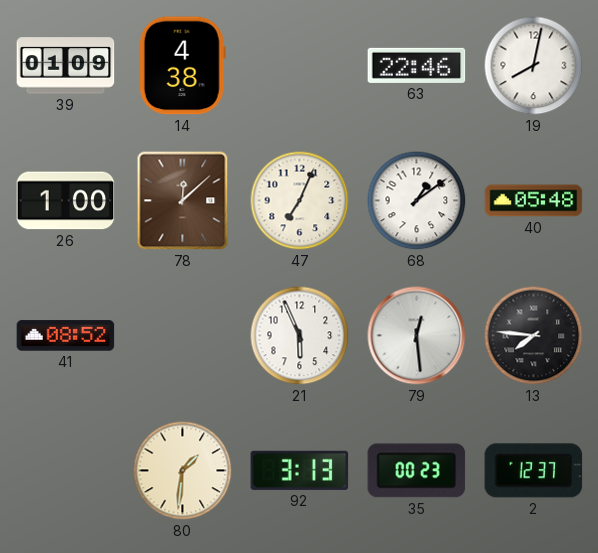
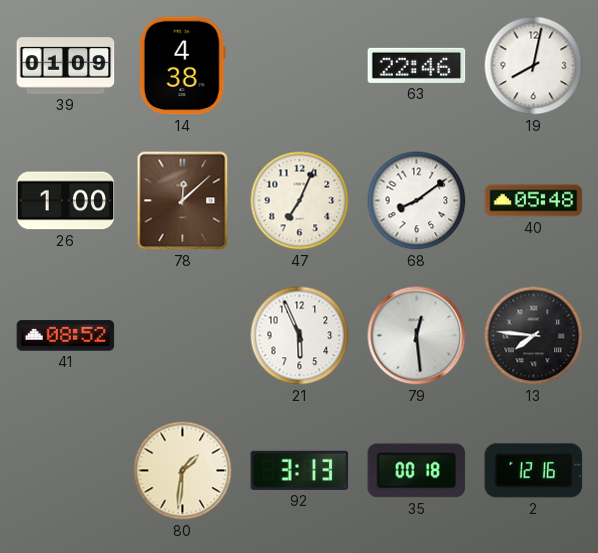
68: 1:09 -> 8:09
35: 00:23 -> 00:18
2: 12:37 -> 12:16
